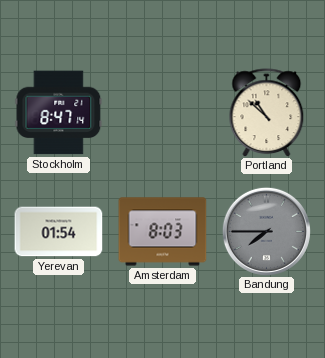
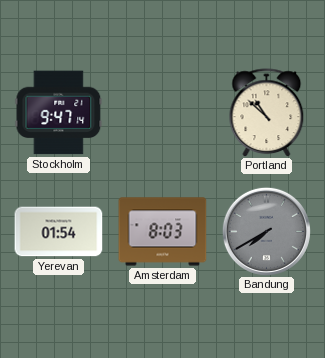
Stockholm: 8:47 -> 9:47
Bandung: 7:45 -> 7:40
